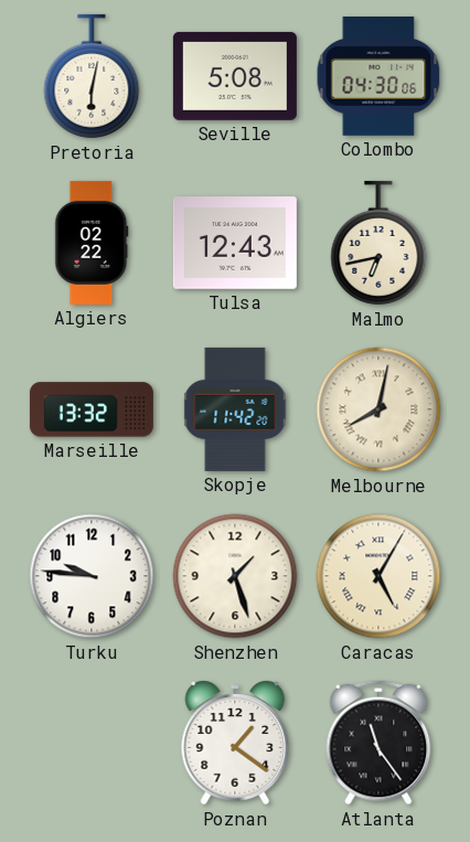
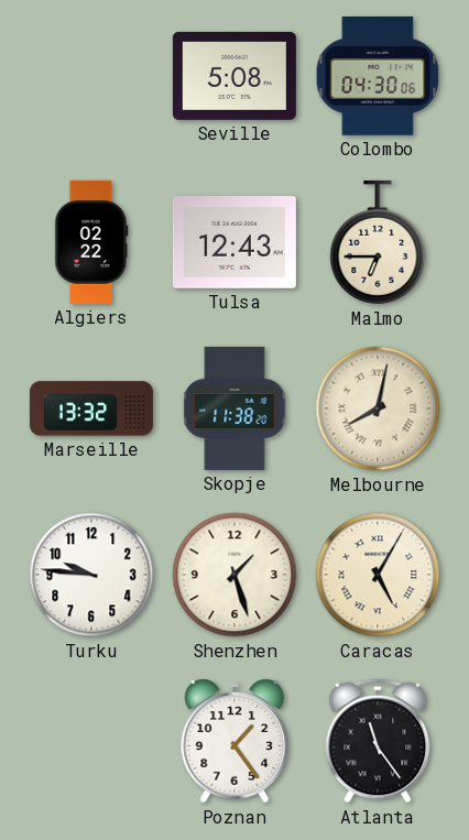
Pretoria: 6:02 -> none
Malmo: 6:43 -> 6:45
Skopje: 11:42 -> 11:38
Poznan: 1:21 -> 1:24
